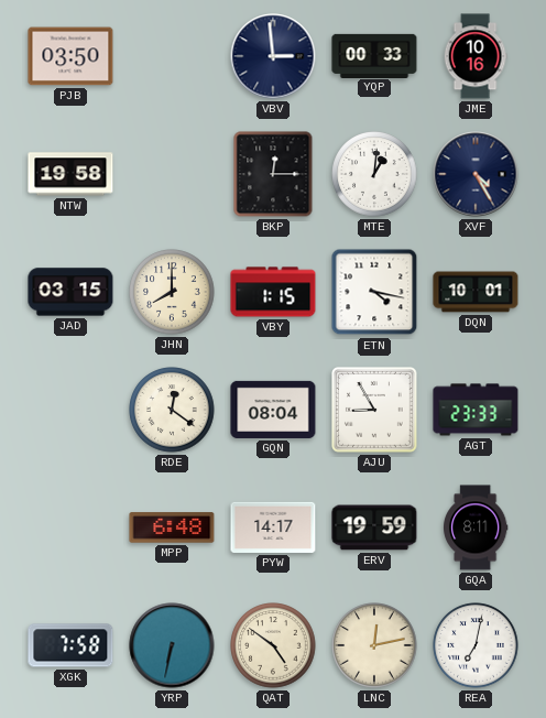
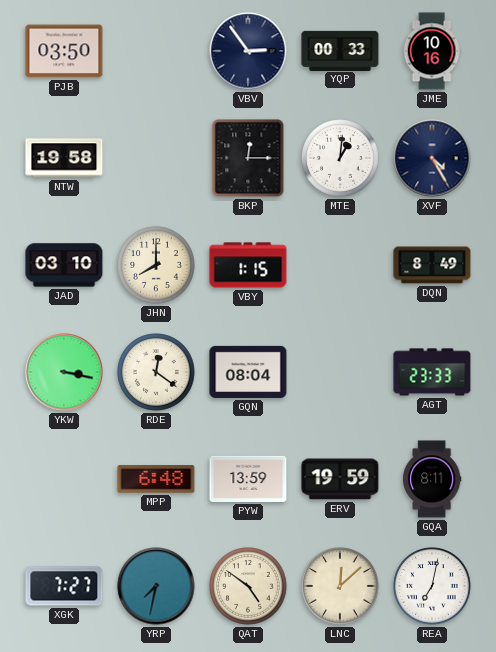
VBV: 2:59 -> 2:54
JAD: 03:15 -> 03:10
ETN: 4:17 -> none
DQN: 10:01 -> 8:49
YKW: none -> 3:17
AJU: 8:55 -> none
PYW: 14:17 -> 13:59
XGK: 7:58 -> 7:27
YRP: 6:32 -> 7:32
LNC: 12:13 -> 12:08
